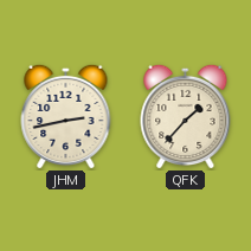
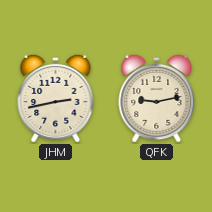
QFK: 1:37 -> 9:13
